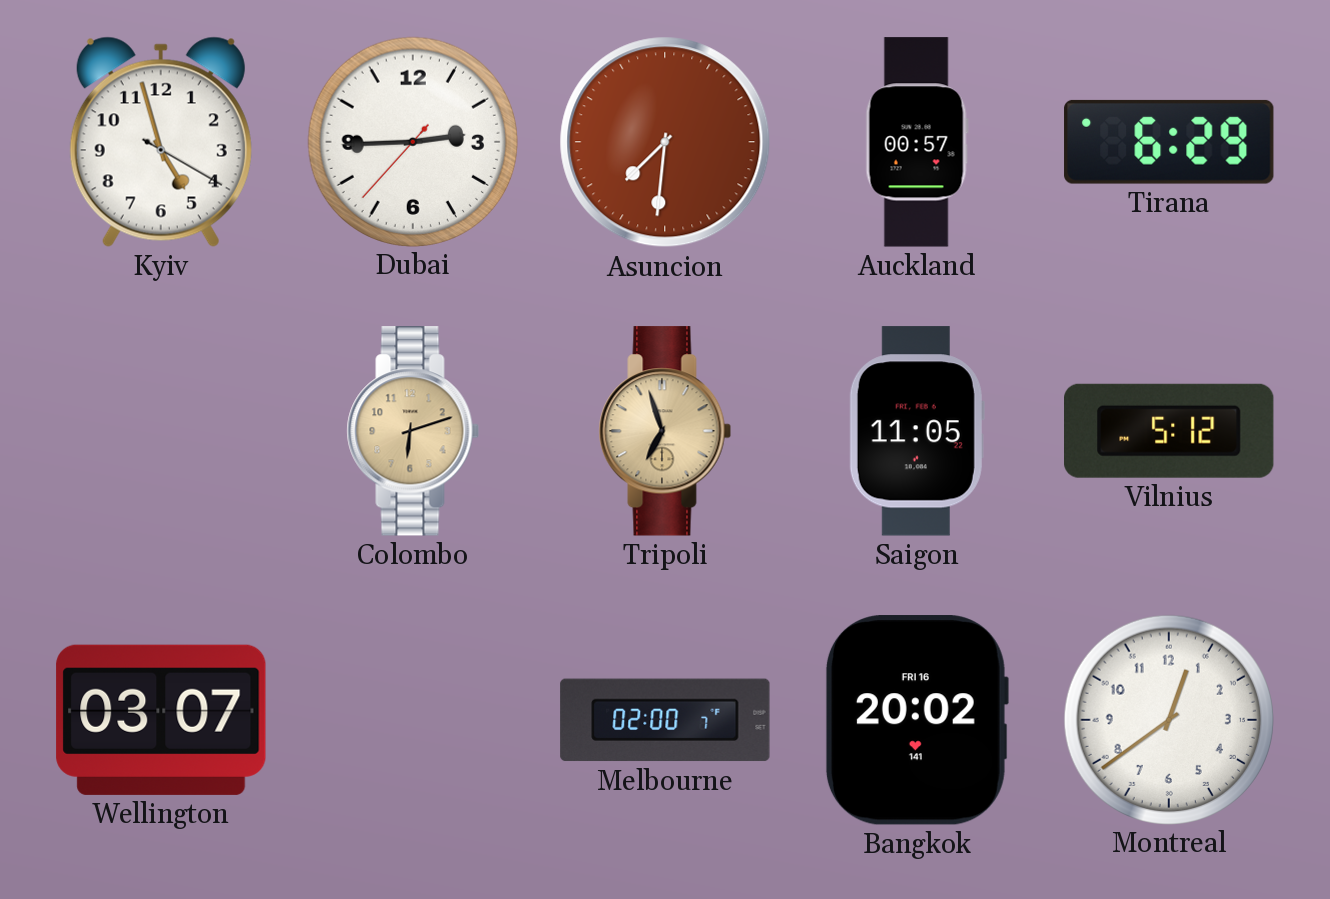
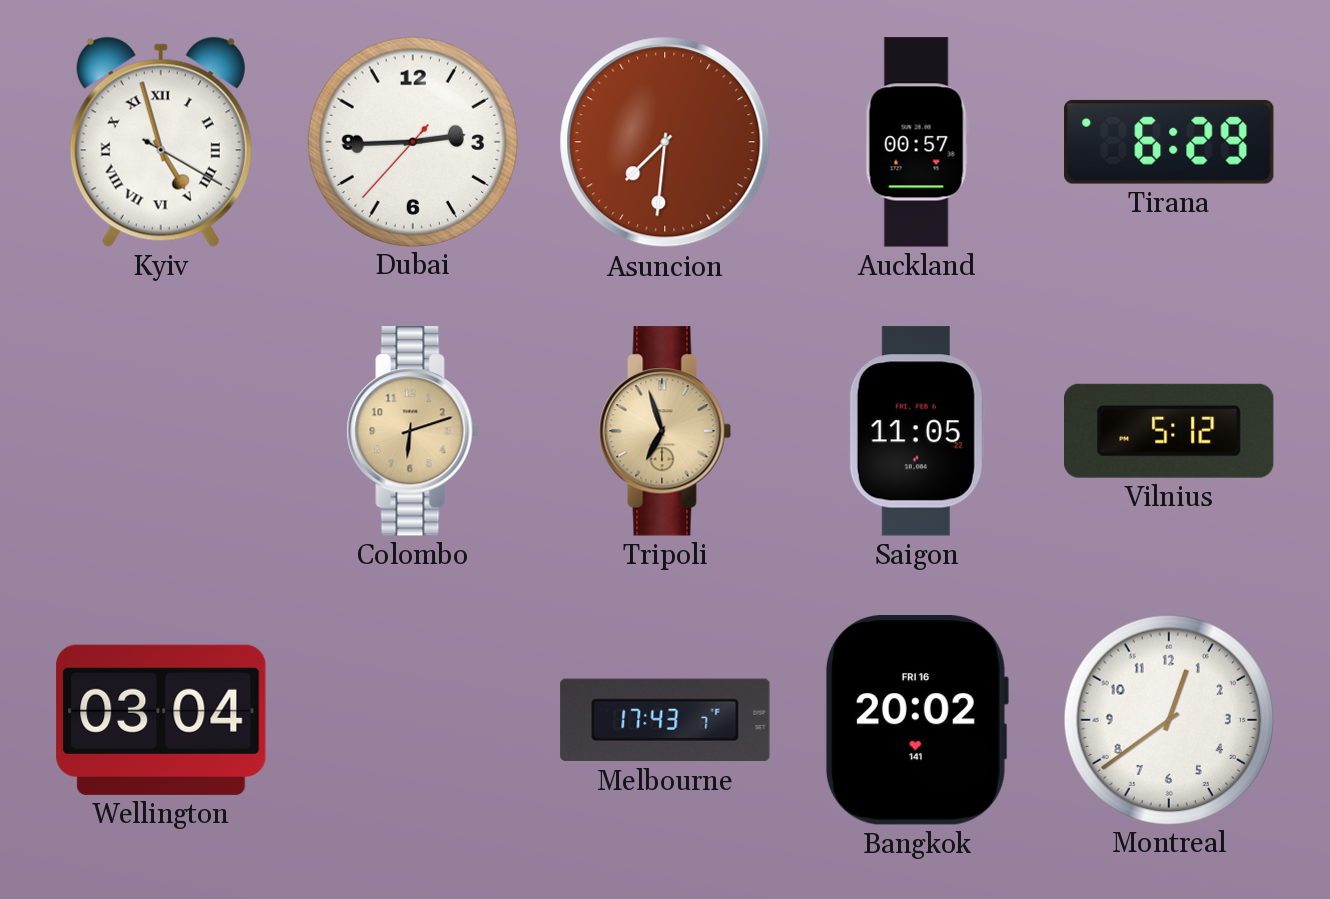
Kyiv numerals: Arabic -> Roman
Wellington: 03:07 -> 03:04
Melbourne: 02:00 -> 17:43
